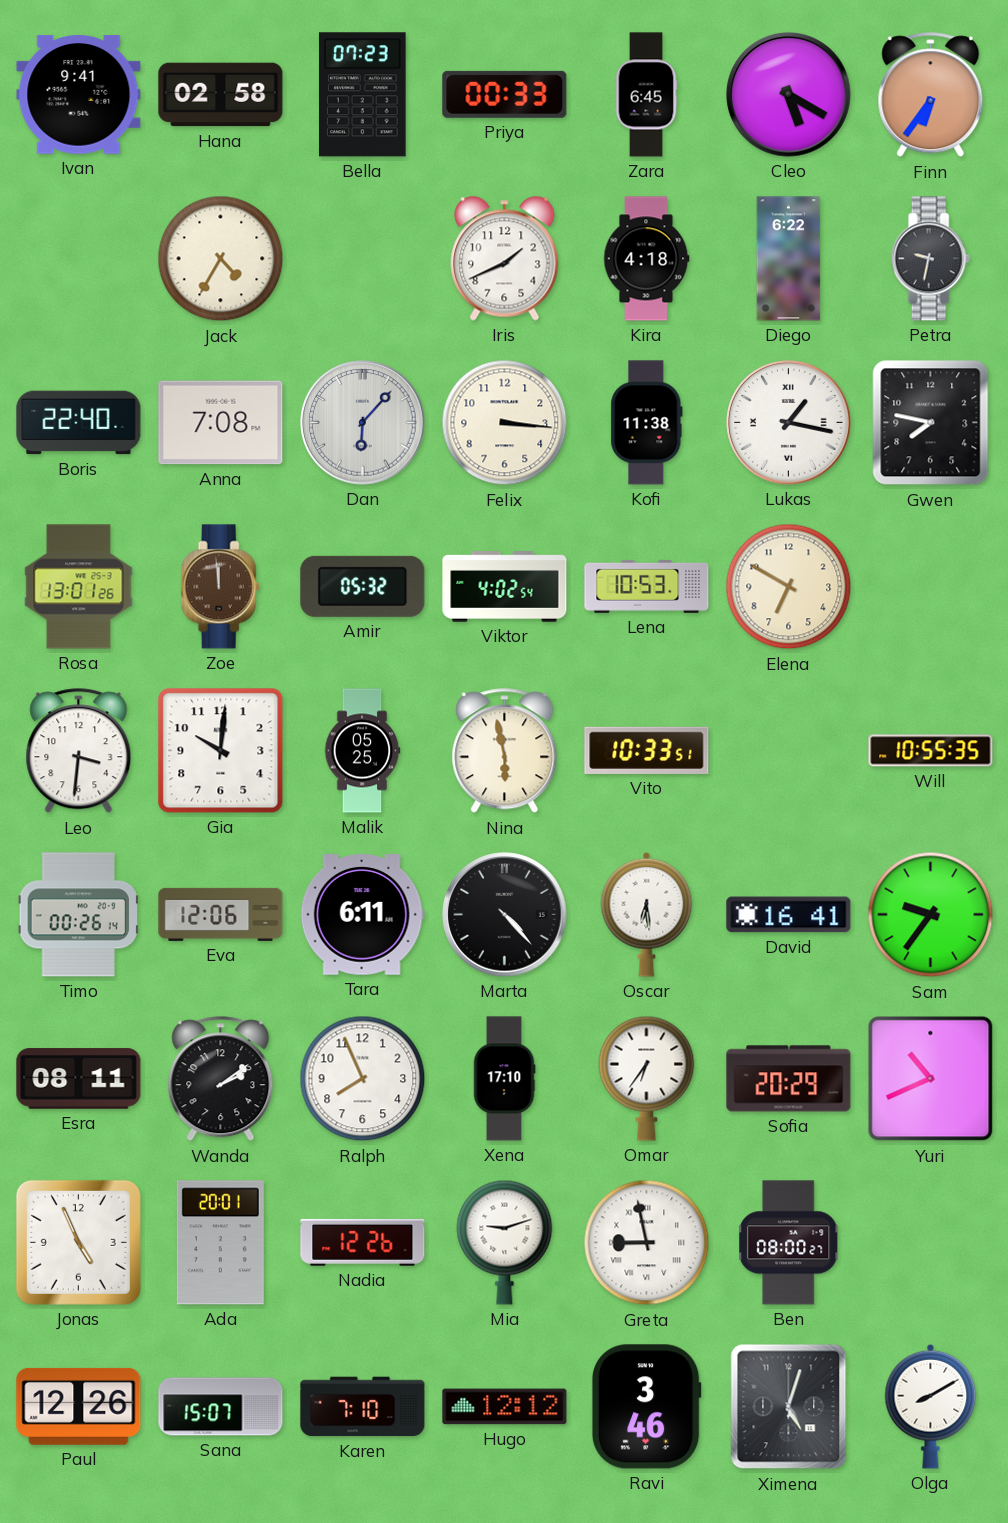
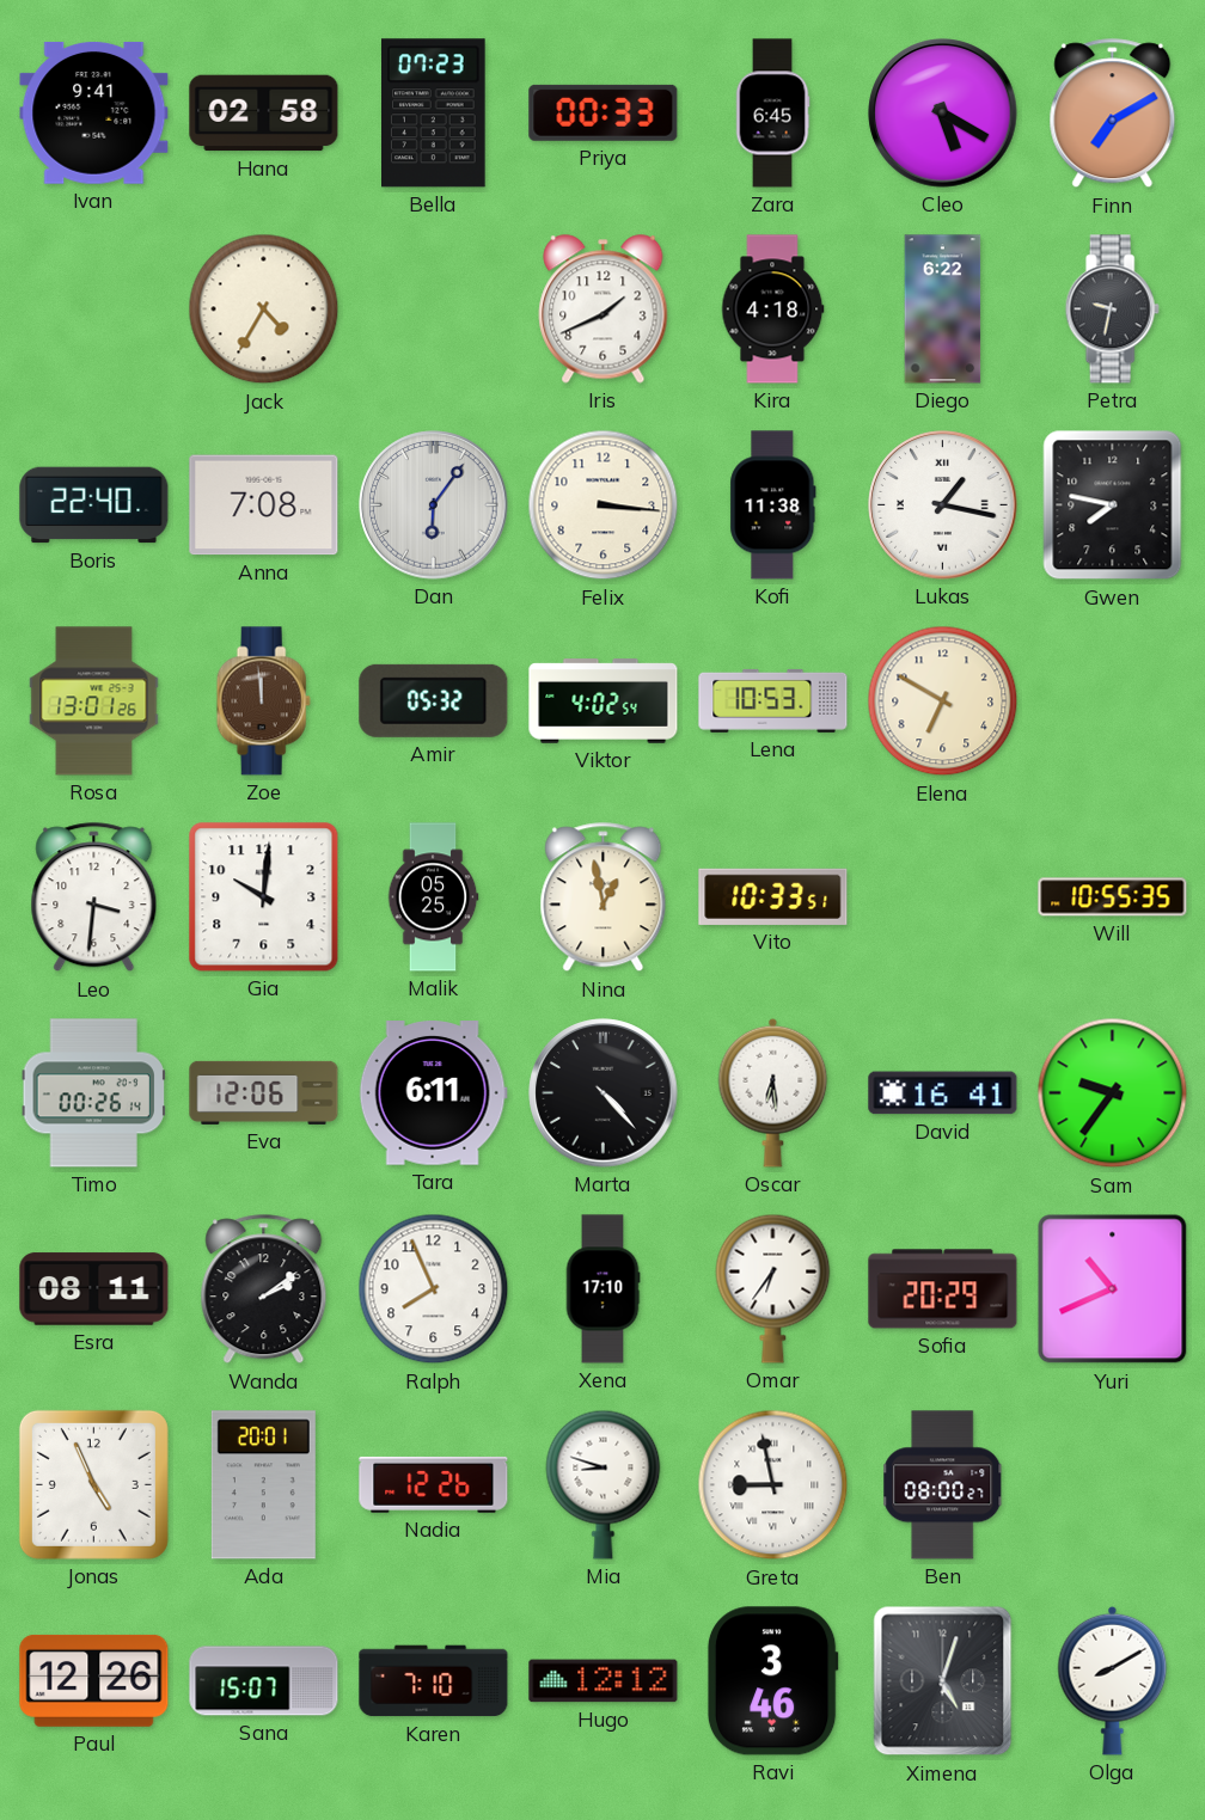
Finn: 6:36 -> 7:10
Dan: 6:07 -> 6:06
Nina: 5:58 -> 12:58
Mia: 9:12 -> 8:48
